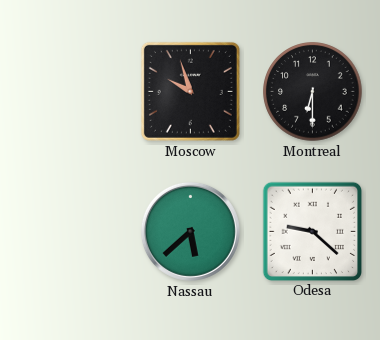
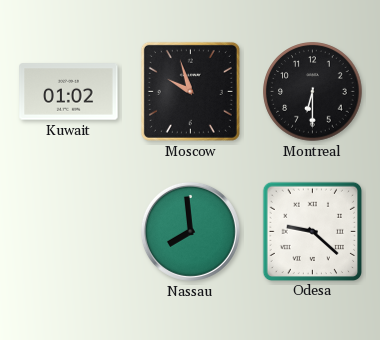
Kuwait: none -> 01:02
Nassau: 5:38 -> 7:59
